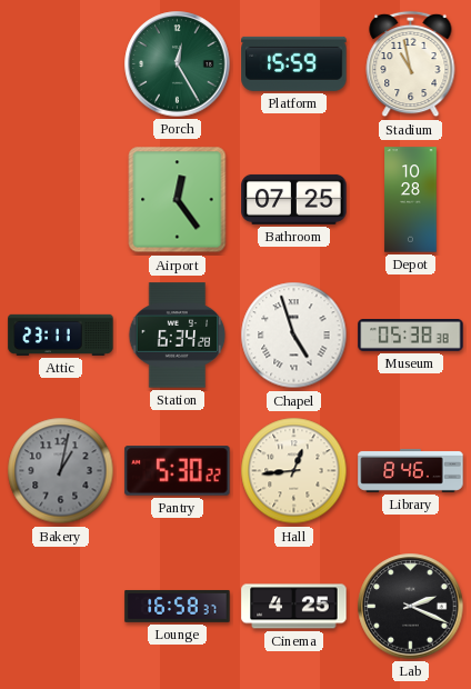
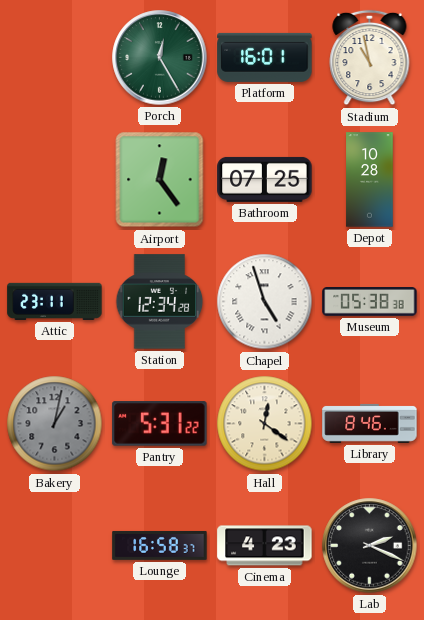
Platform: 15:59 -> 16:01
Station: 6:34 -> 12:34
Pantry: 5:30 -> 5:31
Hall: 12:44 -> 12:21
Cinema: 4:25 -> 4:23
